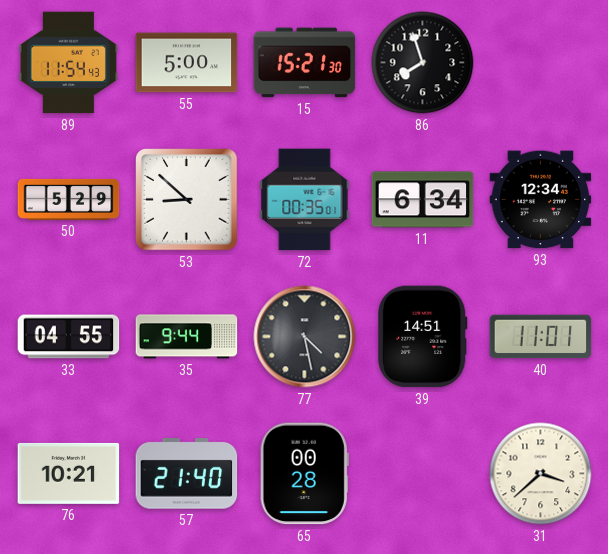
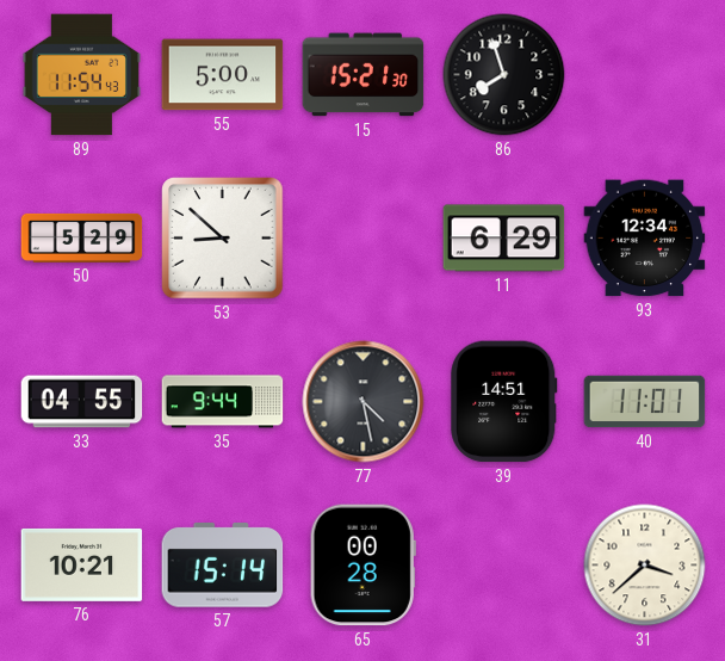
72: 00:35 -> none
11: 6:34 -> 6:29
57: 21:40 -> 15:14
